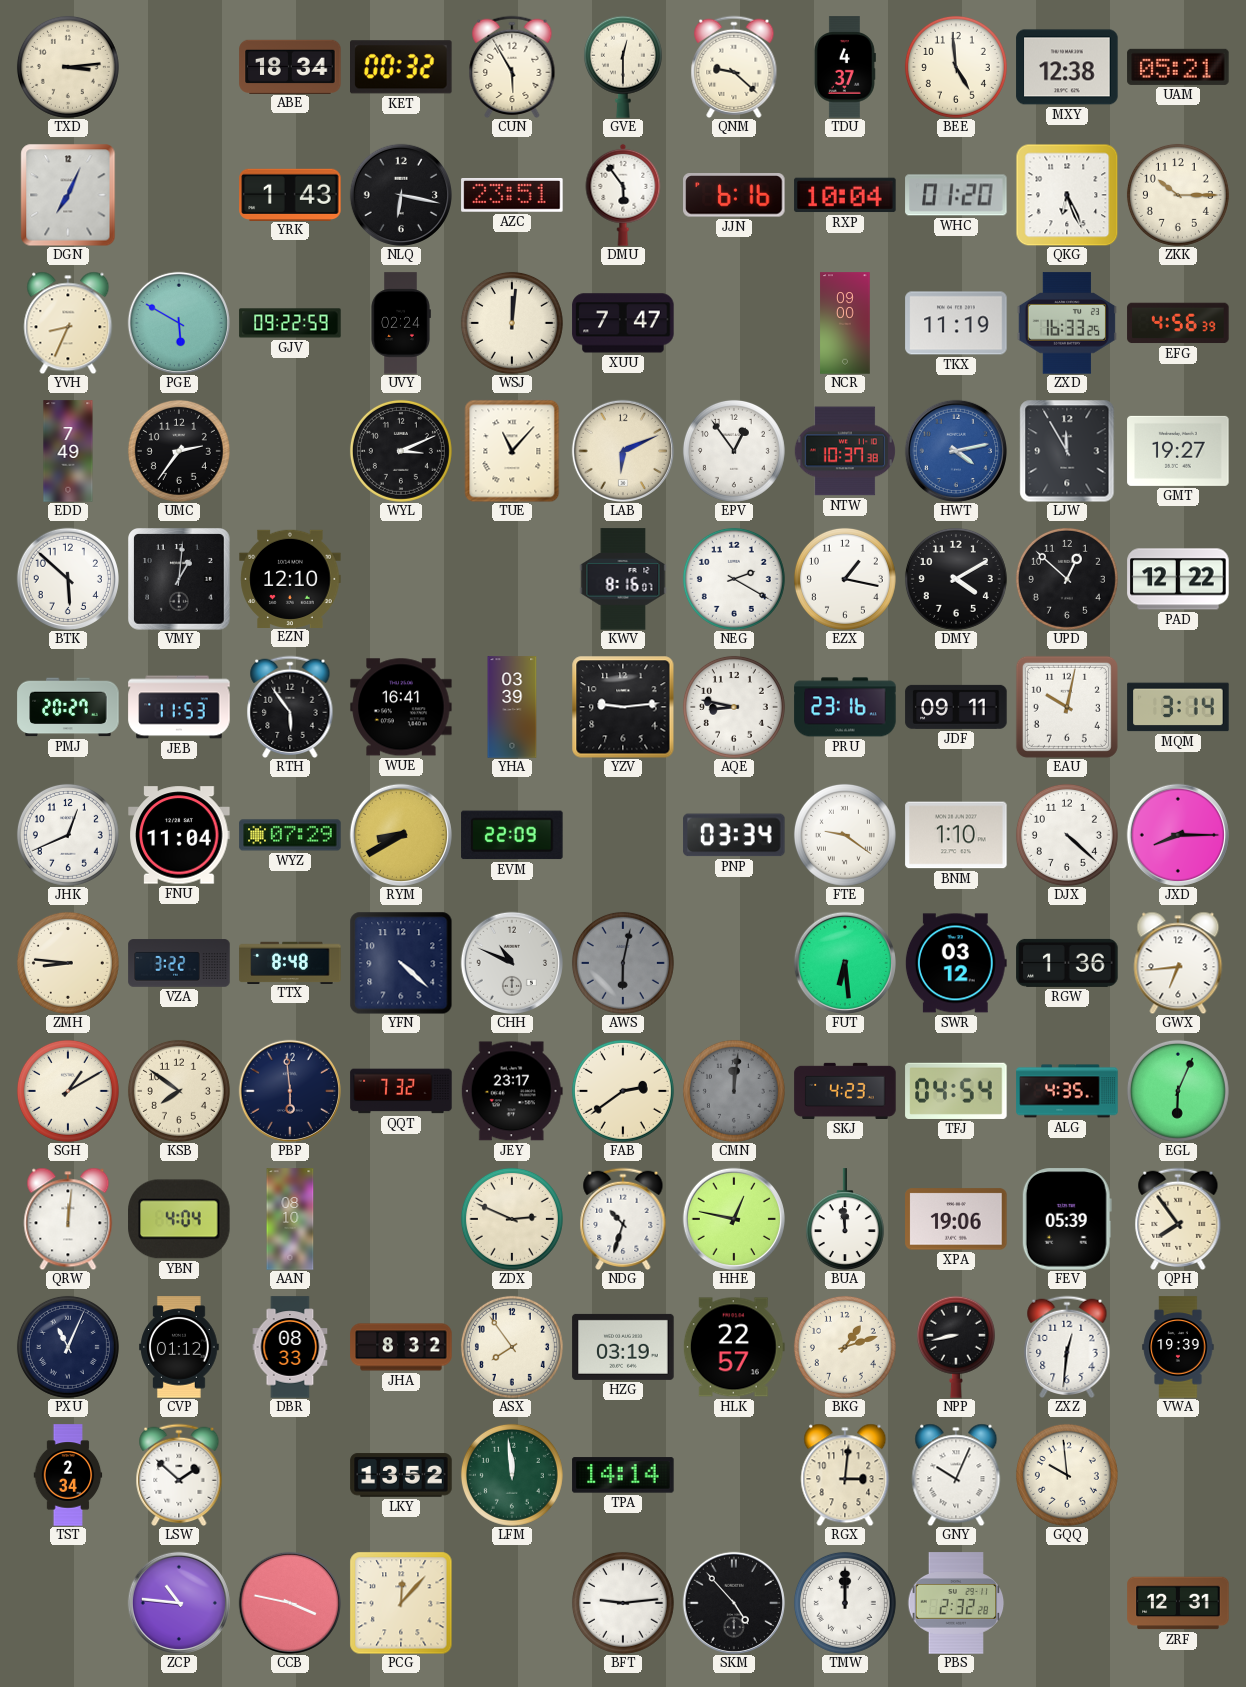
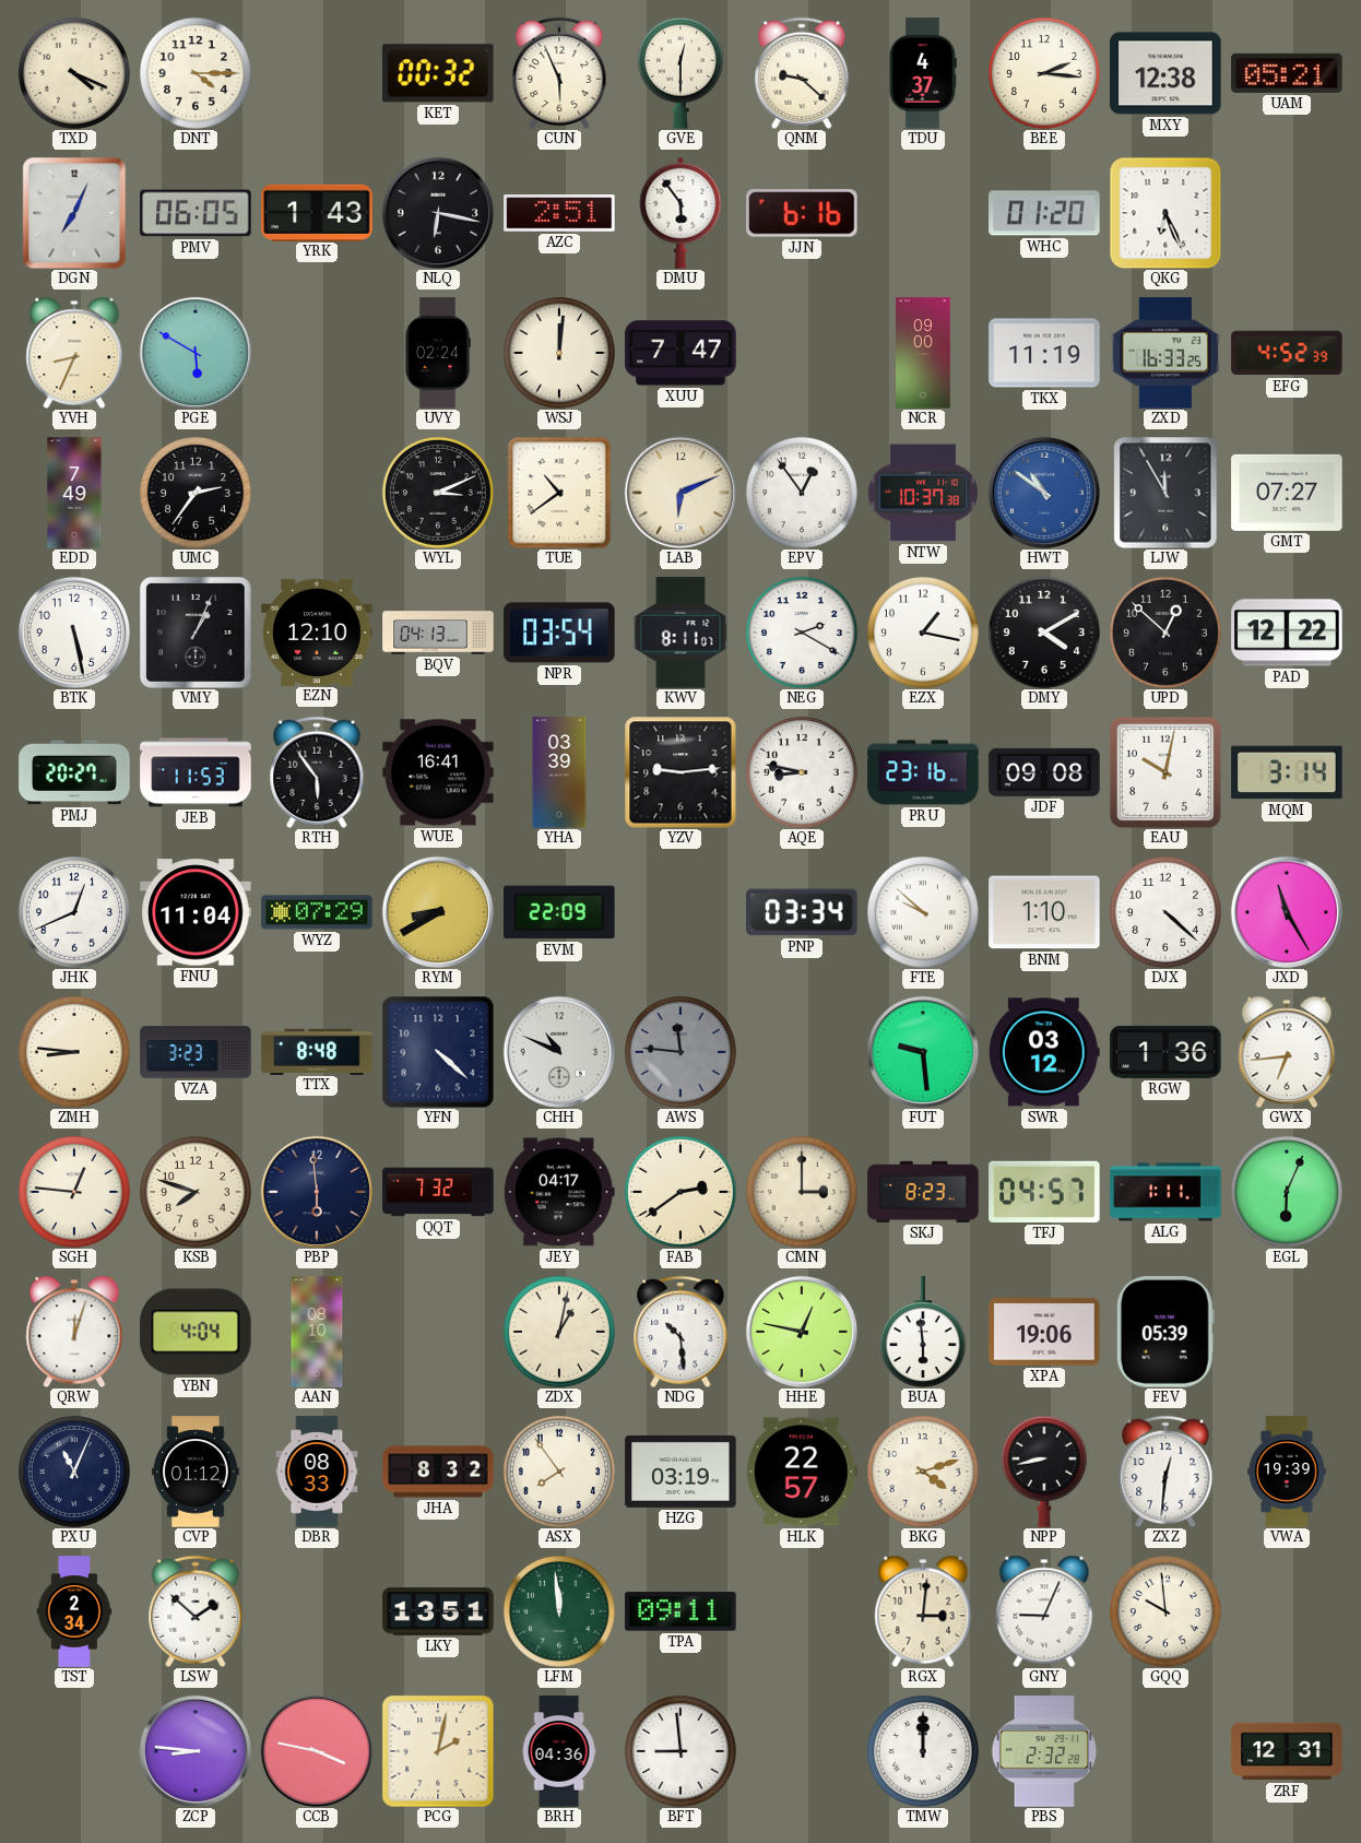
TXD: 3:14 -> 4:19
DNT: none -> 4:15
ABE: 18:34 -> none
CUN: 5:55 -> 5:56
BEE: 4:59 -> 2:16
PMV: none -> 06:05
AZC: 23:51 -> 2:51
RXP: 10:04 -> none
ZKK: 10:15 -> none
GJV: 09:22 -> none
EFG: 4:56 -> 4:52
TUE: 11:07 -> 10:39
HWT: 4:13 -> 10:51
GMT: 19:27 -> 07:27
BTK: 5:52 -> 5:28
VMY: 1:01 -> 1:04
BQV: none -> 04:13
NPR: none -> 03:54
KWV: 8:16 -> 8:11
JDF: 09:11 -> 09:08
FTE: 9:21 -> 9:52
JXD: 8:15 -> 11:25
VZA: 3:22 -> 3:23
AWS: 6:02 -> 11:46
FUT: 6:29 -> 9:29
SGH: 1:10 -> 12:46
KSB: 7:51 -> 7:48
JEY: 23:17 -> 04:17
CMN: 12:01 -> 3:00
CMN dial: grey -> cream
SKJ: 4:23 -> 8:23
TFJ: 04:54 -> 04:57
ALG: 4:35 -> 1:11
QRW: 12:01 -> 12:03
ZDX: 2:49 -> 1:02
NDG: 10:33 -> 10:29
BUA: 11:59 -> 5:59
QPH: 7:54 -> none
BKG: 1:12 -> 4:12
LKY: 13:52 -> 13:51
TPA: 14:14 -> 09:11
GNY: 10:04 -> 9:04
ZCP: 10:46 -> 8:46
PCG: 12:07 -> 2:02
BRH: none -> 04:36
BFT: 9:14 -> 8:59
SKM: 4:53 -> none
